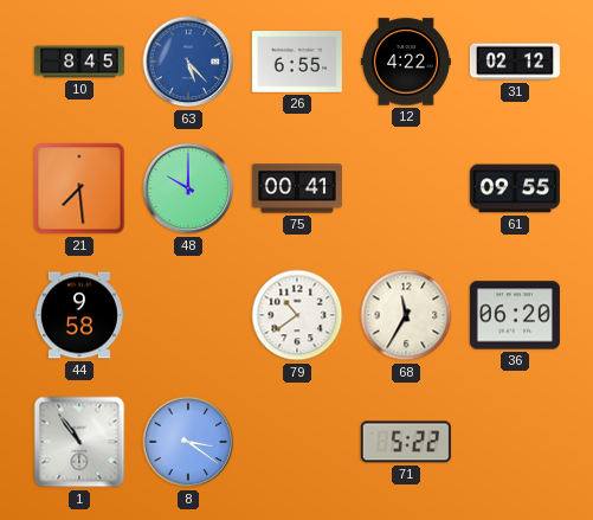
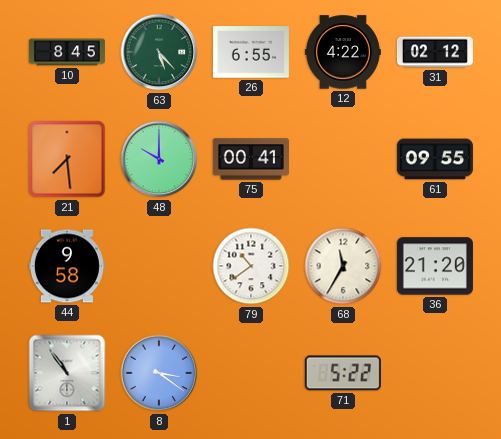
63 dial: blue -> green
36: 06:20 -> 21:20
